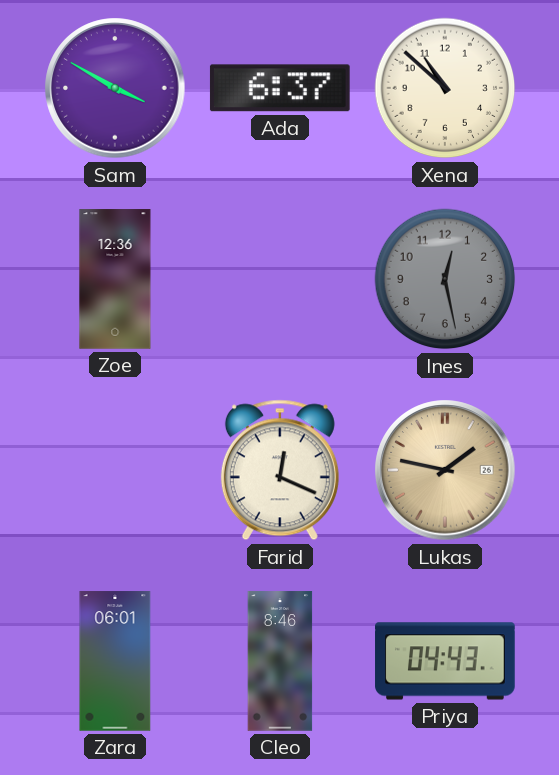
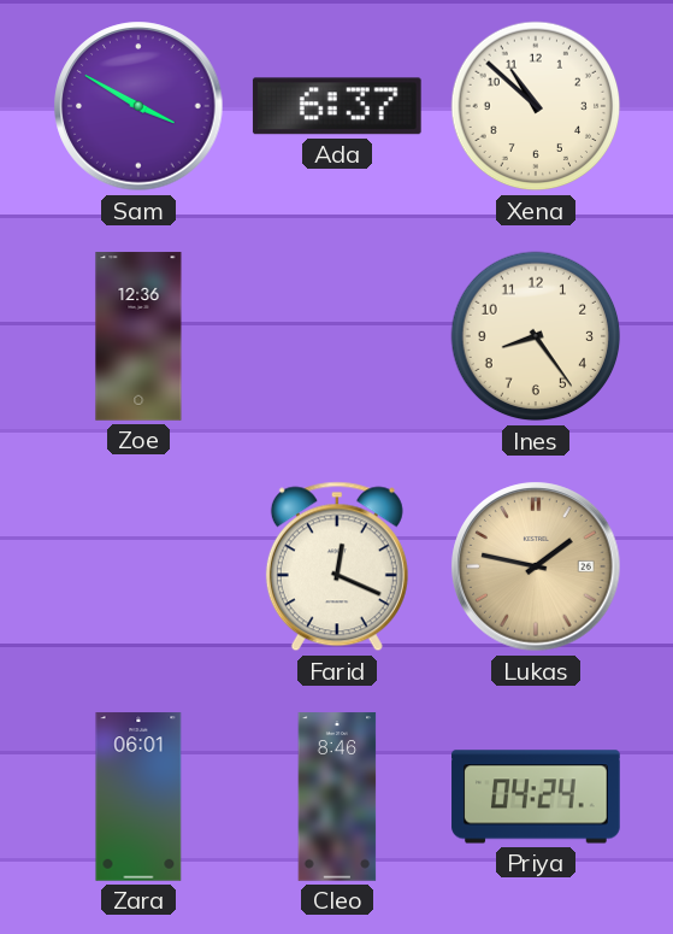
Ines: 12:28 -> 8:24
Ines dial: grey -> cream
Priya: 04:43 -> 04:24
